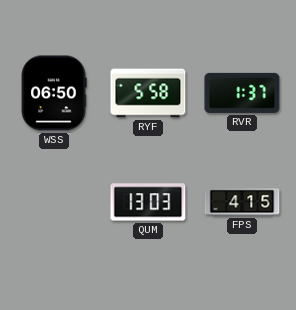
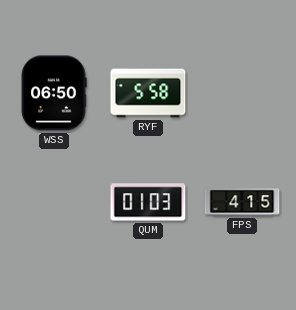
RVR: 1:37 -> none
QUM: 13:03 -> 01:03
